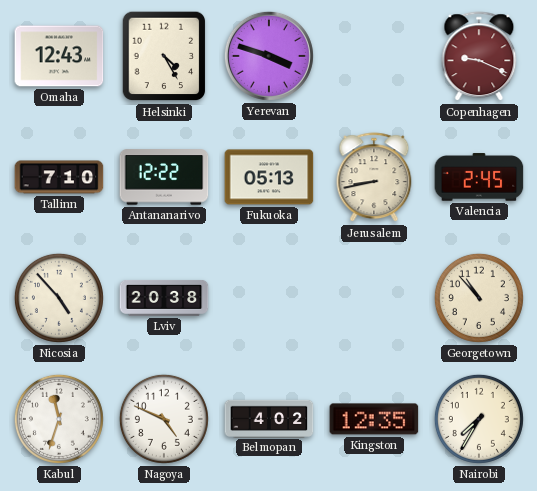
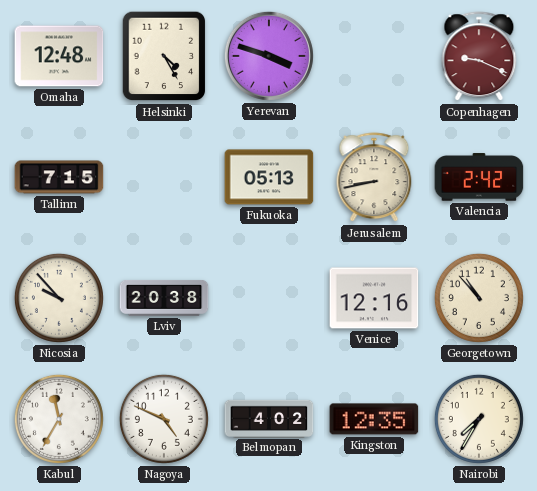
Omaha: 12:43 -> 12:48
Tallinn: 7:10 -> 7:15
Antananarivo: 12:22 -> none
Valencia: 2:45 -> 2:42
Nicosia: 4:53 -> 9:53
Venice: none -> 12:16
Kabul: 11:33 -> 11:35
